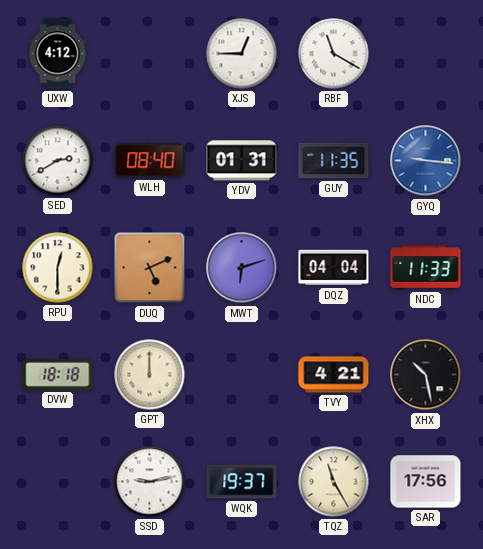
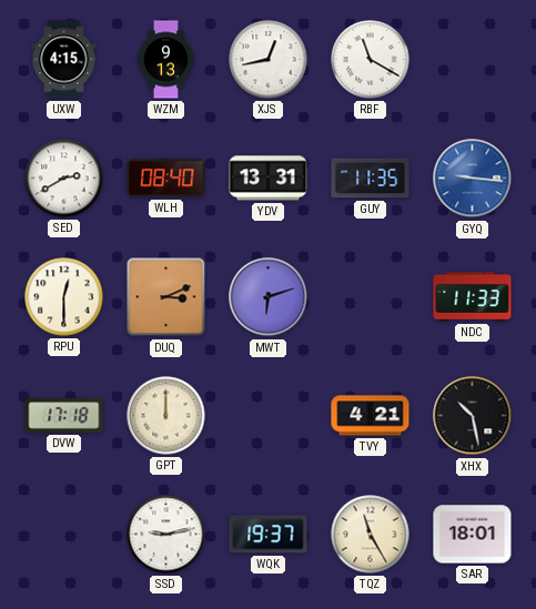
UXW: 4:12 -> 4:15
WZM: none -> 9:13
XJS: 12:45 -> 12:43
YDV: 01:31 -> 13:31
DUQ: 5:11 -> 3:11
DQZ: 04:04 -> none
DVW: 18:18 -> 17:18
SAR: 17:56 -> 18:01
